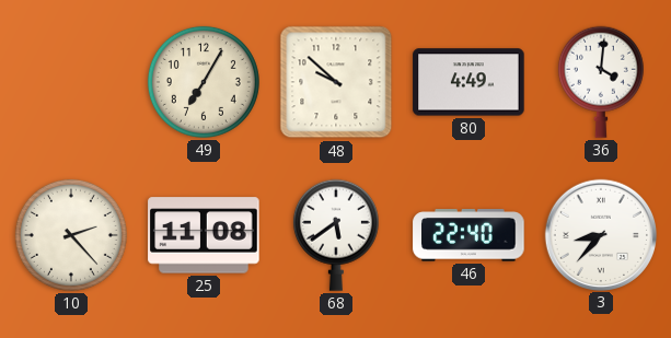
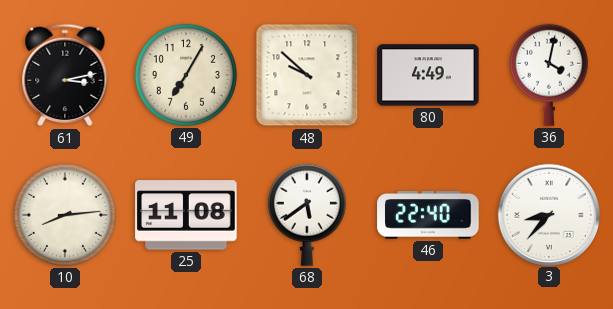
61: none -> 3:13
36: 4:01 -> 4:02
10: 2:23 -> 8:14
